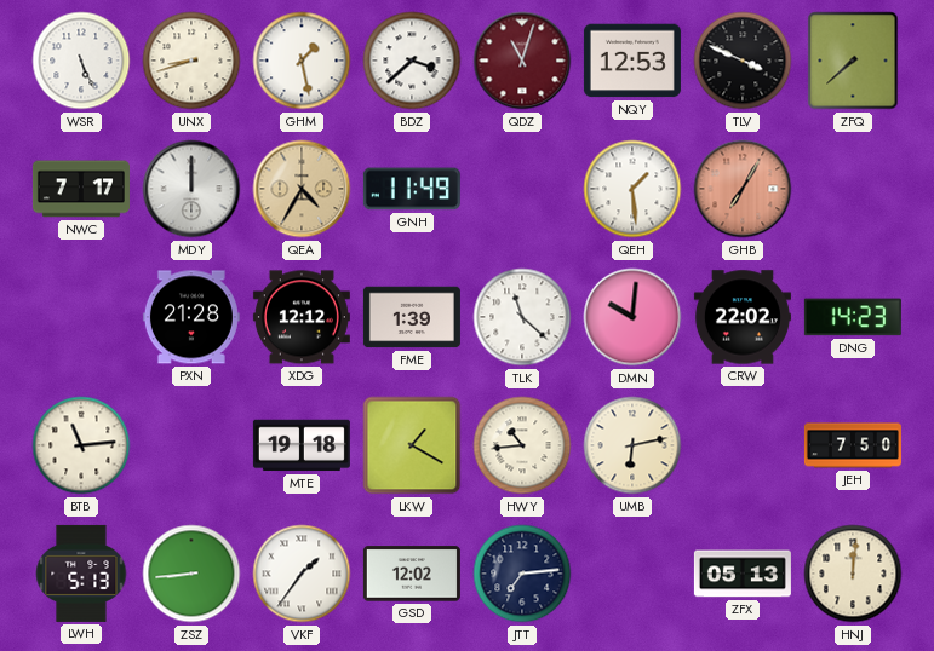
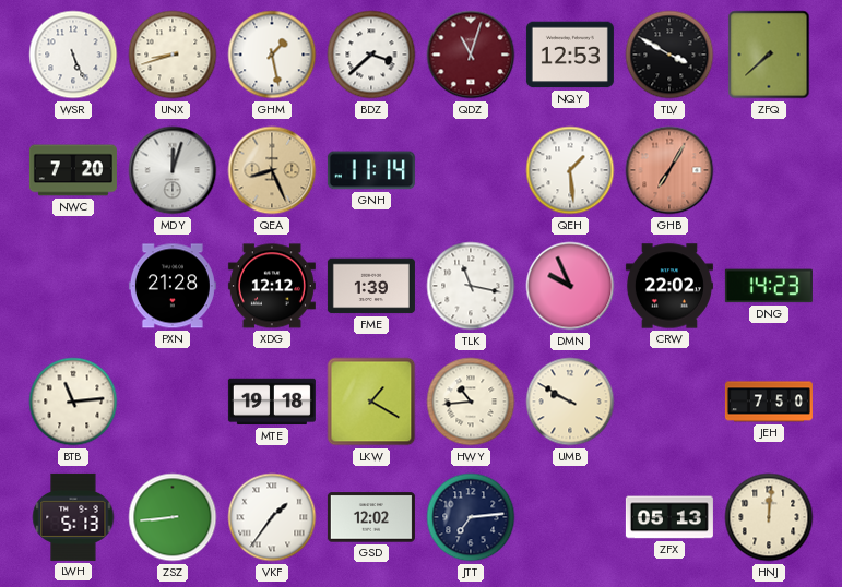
TLV: 3:49 -> 3:50
NWC: 7:17 -> 7:20
MDY: 12:00 -> 12:03
QEA: 4:35 -> 8:26
GNH: 11:49 -> 11:14
TLK: 11:22 -> 11:17
DMN: 10:01 -> 9:56
UMB: 6:13 -> 9:50
